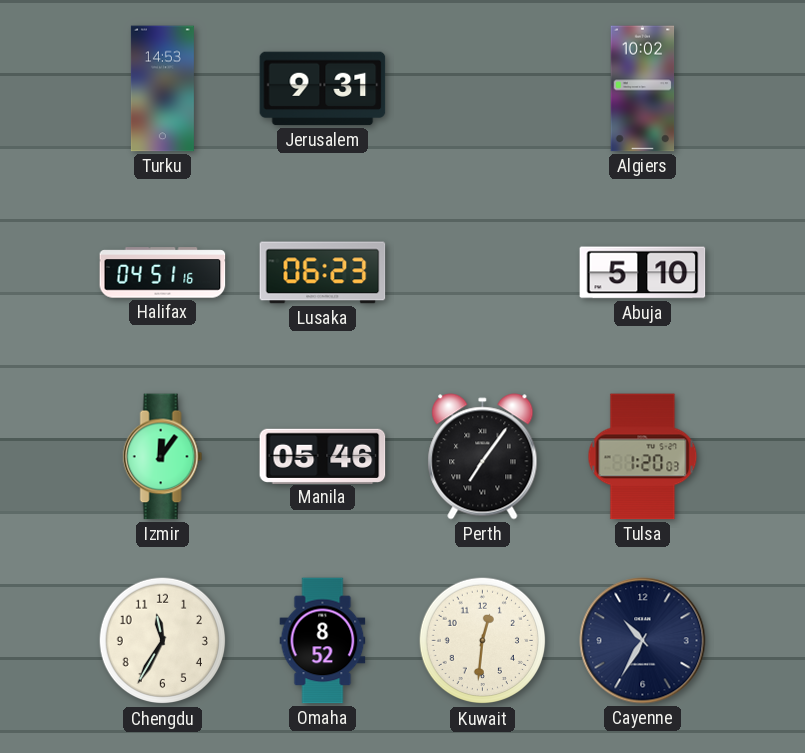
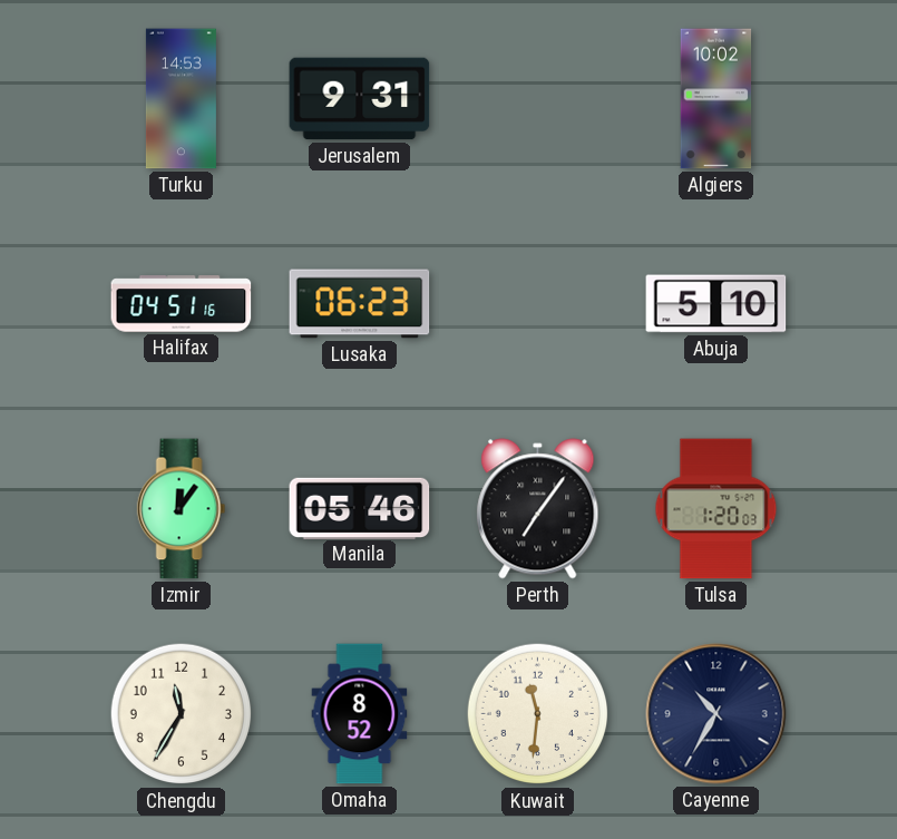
Kuwait: 12:31 -> 11:31
